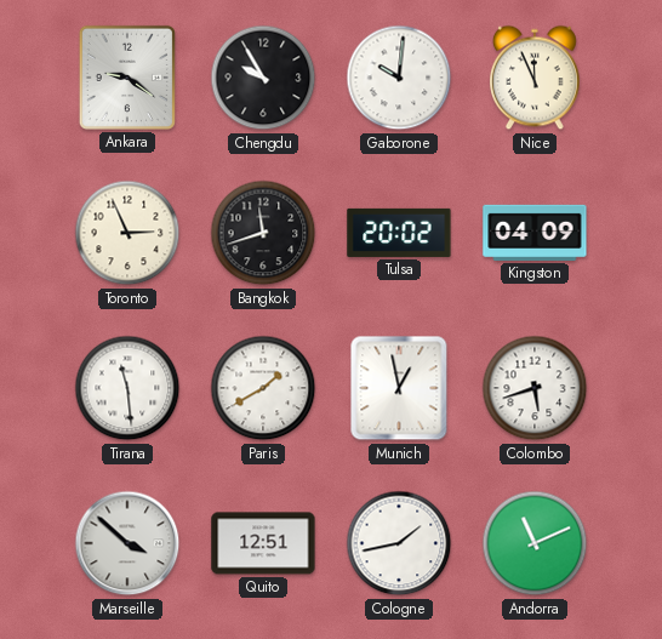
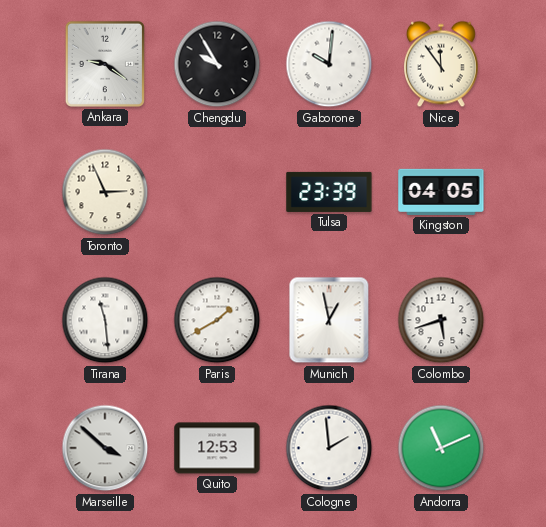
Nice: 11:56 -> 11:54
Bangkok: 11:42 -> none
Tulsa: 20:02 -> 23:39
Kingston: 04:09 -> 04:05
Quito: 12:51 -> 12:53
Cologne: 1:43 -> 1:59
